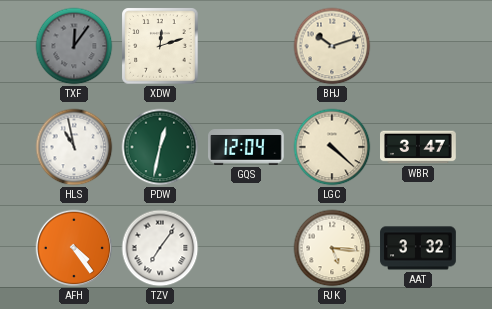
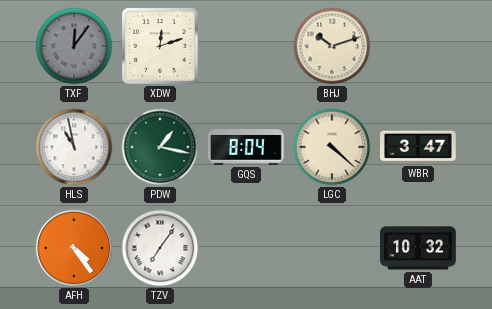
PDW: 12:32 -> 1:17
GQS: 12:04 -> 8:04
RJK: 5:16 -> none
AAT: 3:32 -> 10:32
